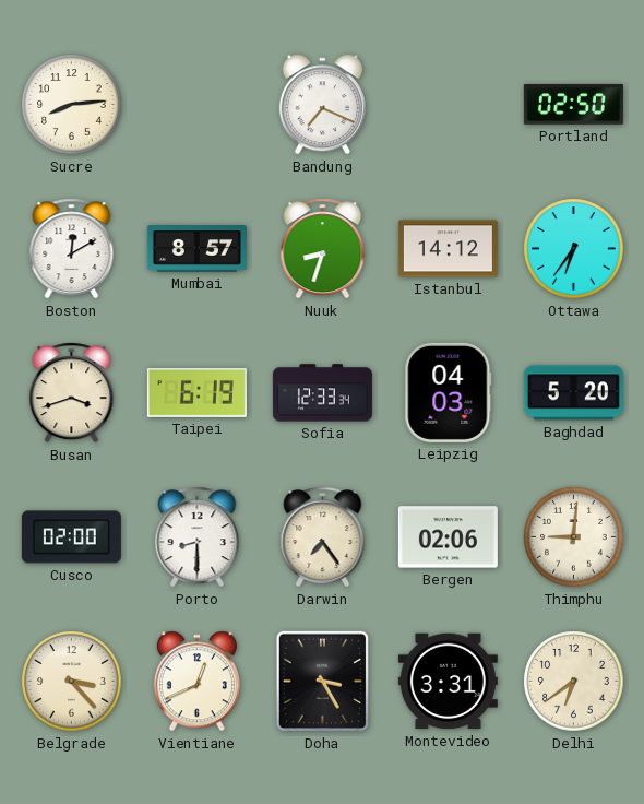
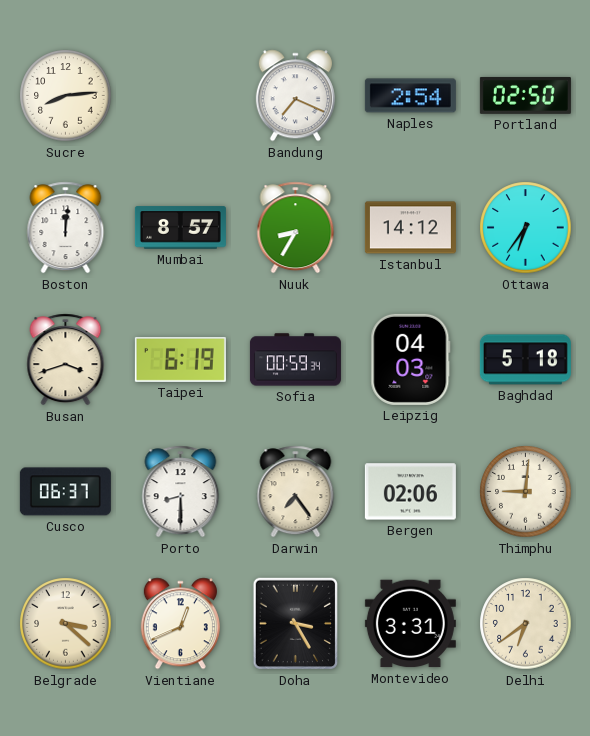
Naples: none -> 2:54
Boston: 12:10 -> 12:01
Nuuk: 8:33 -> 8:35
Sofia: 12:33 -> 00:59
Baghdad: 5:20 -> 5:18
Cusco: 02:00 -> 06:37
Belgrade: 3:23 -> 3:22
